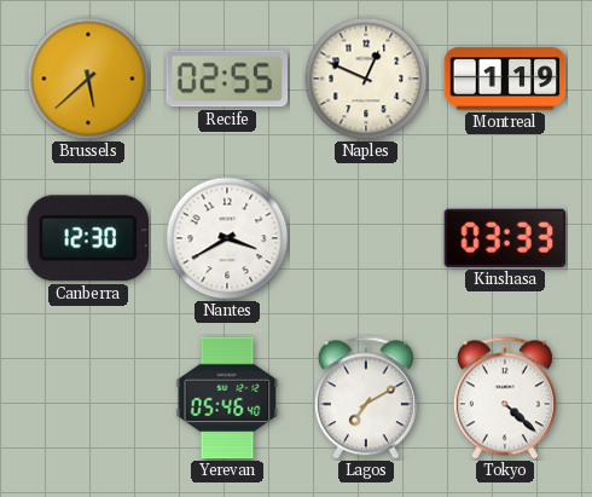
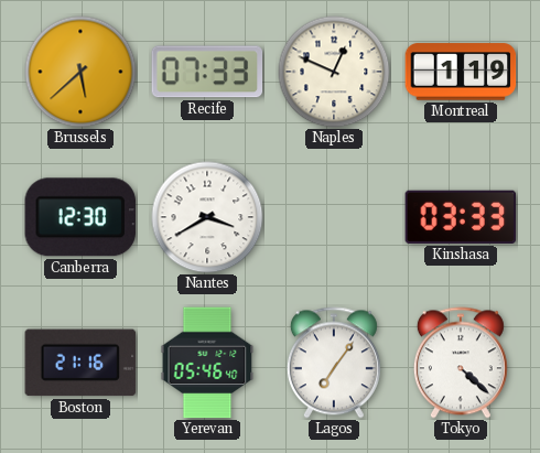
Recife: 02:55 -> 07:33
Boston: none -> 21:16
Lagos: 7:10 -> 7:06
